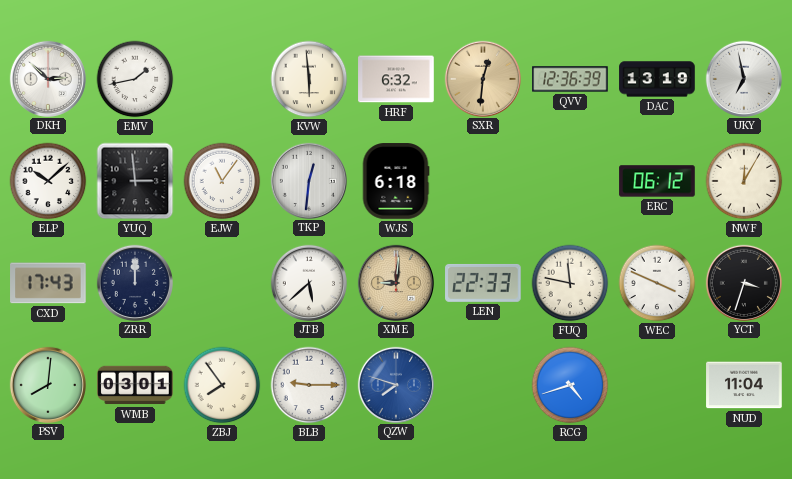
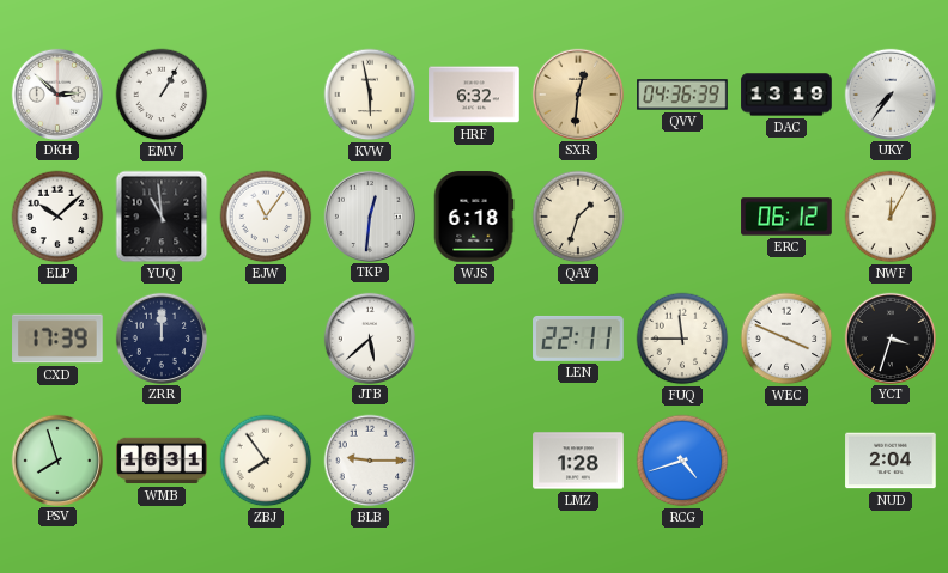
EMV: 1:43 -> 1:05
KVW: 5:59 -> 5:58
QVV: 12:36 -> 04:36
UKY: 6:58 -> 7:36
YUQ: 2:59 -> 10:59
QAY: none -> 1:33
CXD: 17:43 -> 17:39
XME: 9:01 -> none
LEN: 22:33 -> 22:11
FUQ: 11:47 -> 11:45
PSV: 8:01 -> 7:57
WMB: 03:01 -> 16:31
QZW: 7:48 -> none
LMZ: none -> 1:28
NUD: 11:04 -> 2:04
